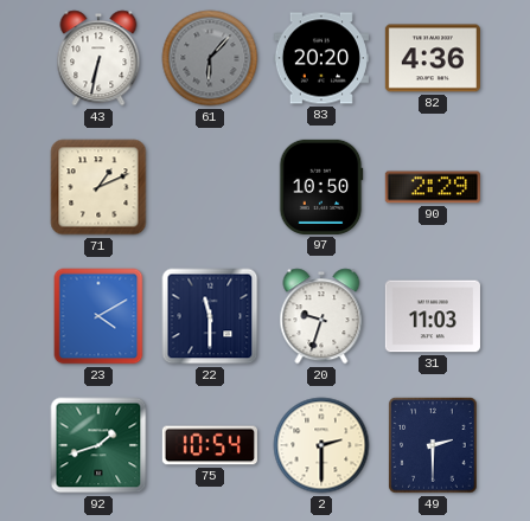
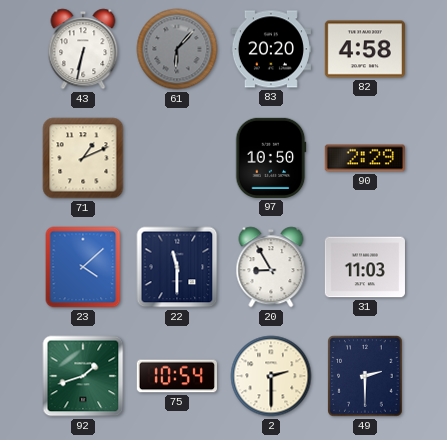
82: 4:36 -> 4:58
23: 4:10 -> 4:08
20: 9:33 -> 8:55
